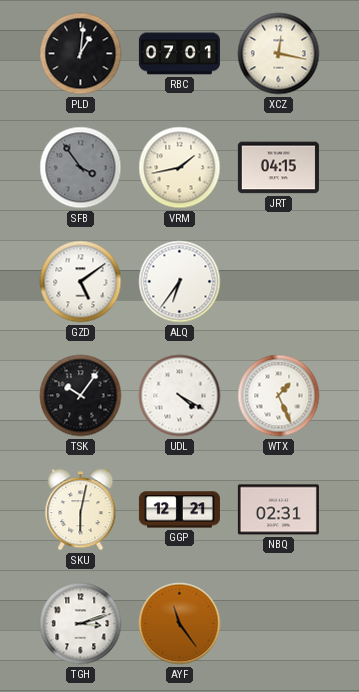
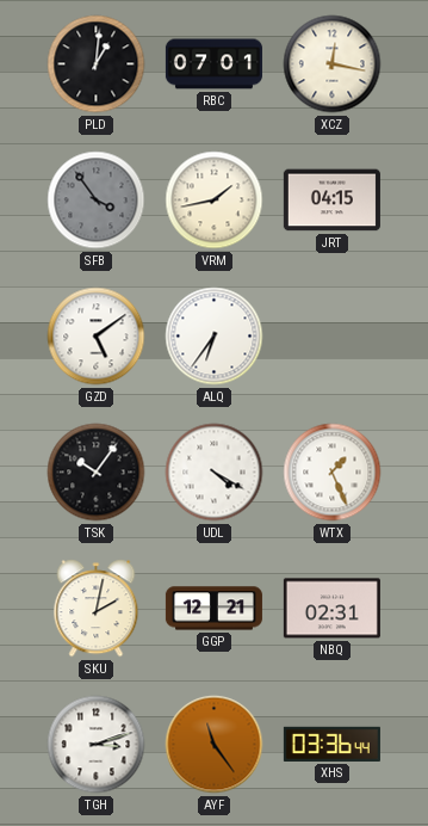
SKU: 6:02 -> 2:02
XHS: none -> 03:36
